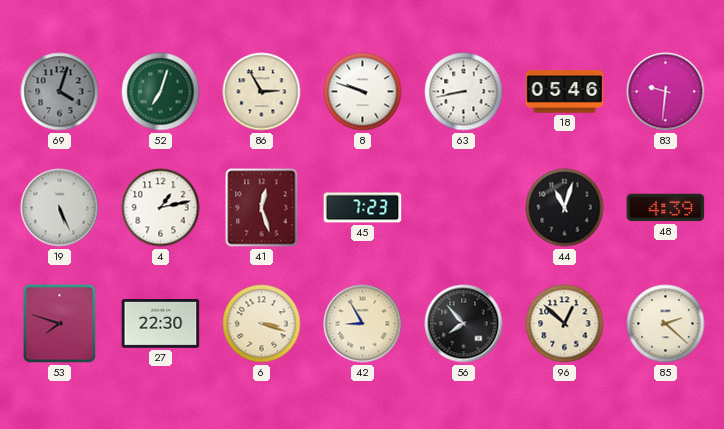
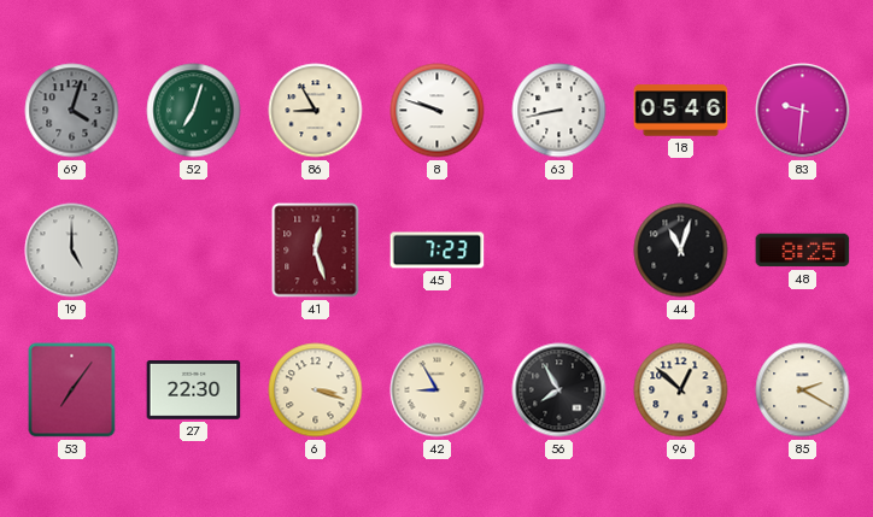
86: 2:55 -> 8:55
19: 5:26 -> 5:00
4: 1:13 -> none
48: 4:39 -> 8:25
53: 7:48 -> 7:06
56: 7:53 -> 7:55
85: 2:22 -> 2:20
